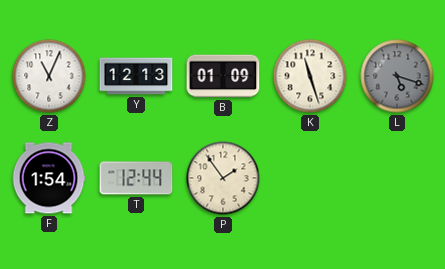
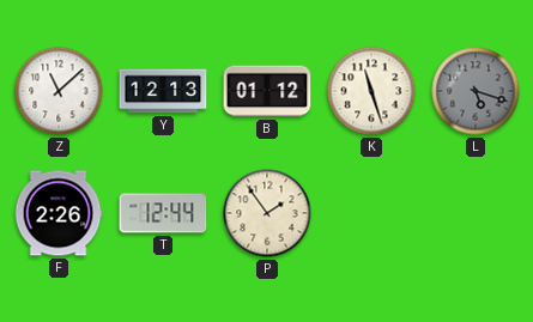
Z: 11:04 -> 11:08
B: 01:09 -> 01:12
F: 1:54 -> 2:26
